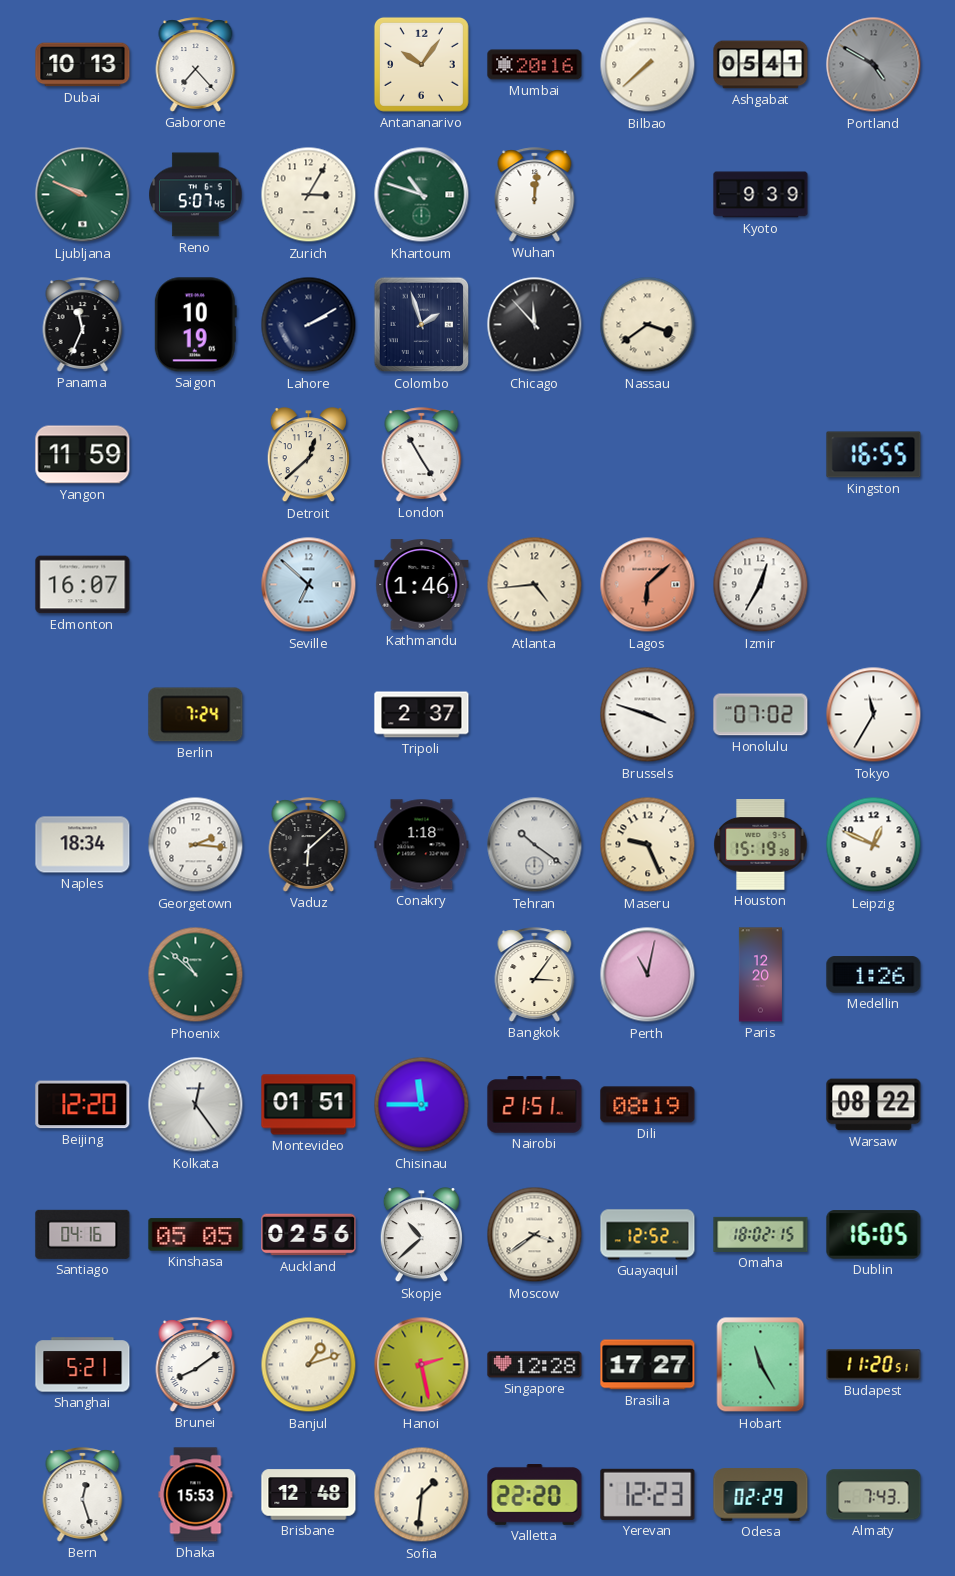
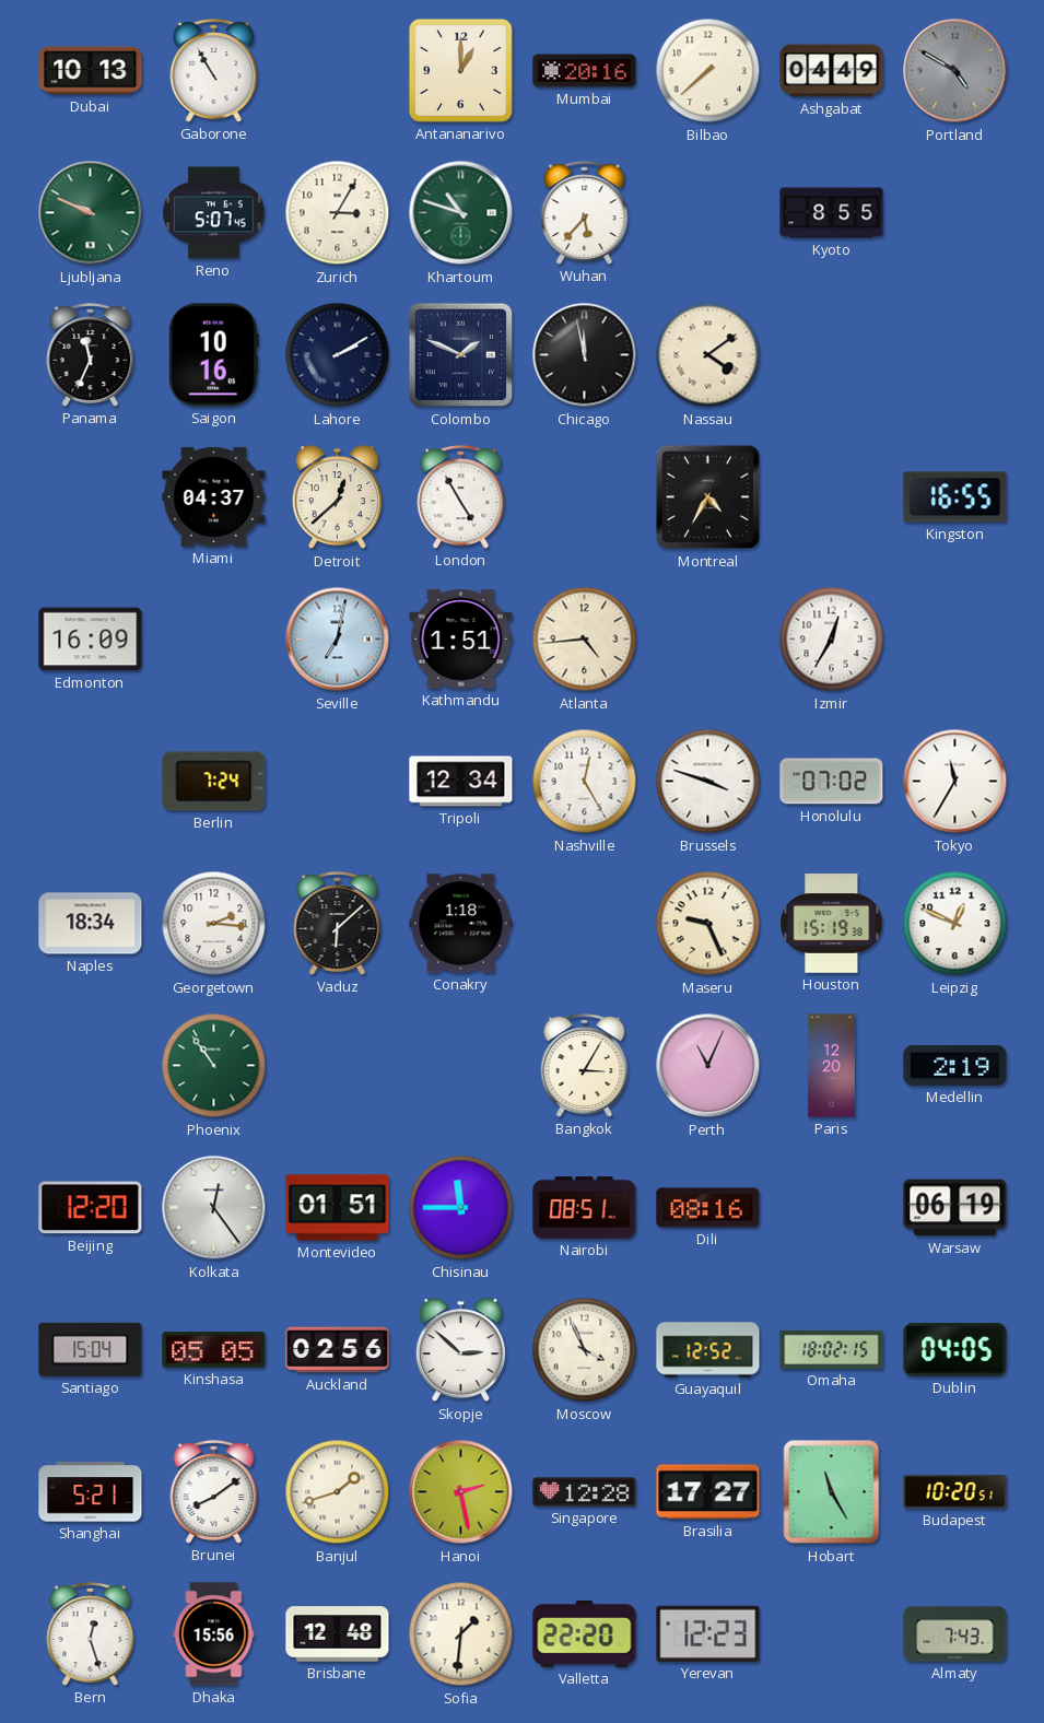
Gaborone: 7:23 -> 10:55
Antananarivo: 10:06 -> 1:00
Ashgabat: 05:41 -> 04:49
Wuhan: 12:01 -> 5:37
Kyoto: 9:39 -> 8:55
Saigon: 10:19 -> 10:16
Colombo: 1:57 -> 1:49
Chicago: 11:53 -> 11:58
Nassau: 3:39 -> 4:09
Yangon: 11:59 -> none
Miami: none -> 04:37
Montreal: none -> 4:35
Edmonton: 16:07 -> 16:09
Seville: 6:52 -> 7:02
Kathmandu: 1:46 -> 1:51
Lagos: 6:08 -> none
Tripoli: 2:37 -> 12:34
Nashville: none -> 12:25
Tehran: 10:21 -> none
Phoenix: 10:52 -> 10:54
Bangkok: 3:06 -> 3:05
Perth: 11:02 -> 11:04
Medellin: 1:26 -> 2:19
Nairobi: 21:51 -> 08:51
Dili: 08:19 -> 08:16
Warsaw: 08:22 -> 06:19
Santiago: 04:16 -> 15:04
Skopje: 10:38 -> 2:52
Moscow: 3:39 -> 3:56
Dublin: 16:05 -> 04:05
Banjul: 1:12 -> 1:42
Budapest: 11:20 -> 10:20
Dhaka: 15:53 -> 15:56
Odesa: 02:29 -> none
